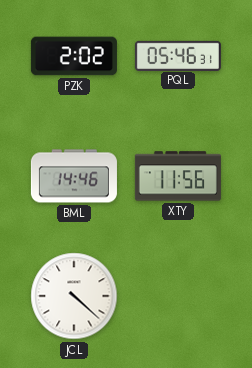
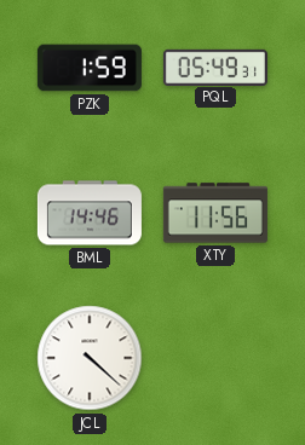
PZK: 2:02 -> 1:59
PQL: 05:46 -> 05:49
